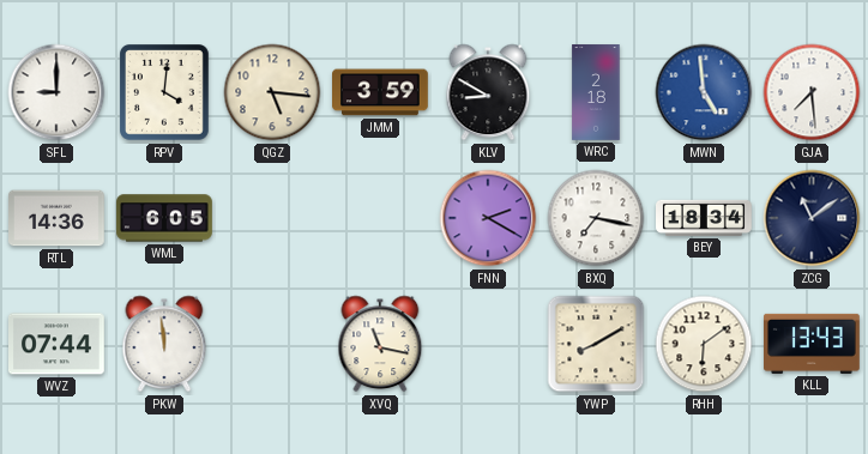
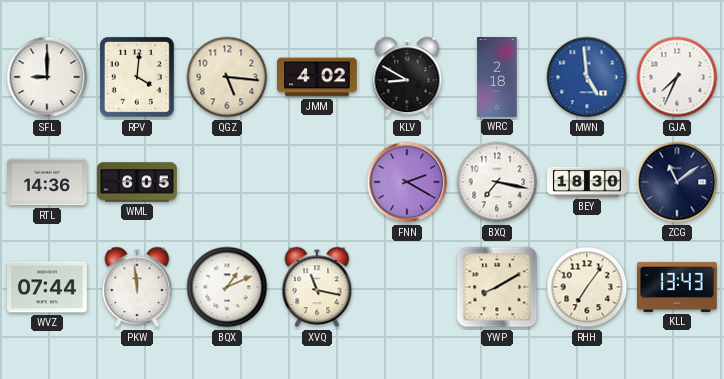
JMM: 3:59 -> 4:02
GJA: 7:29 -> 7:34
BEY: 18:34 -> 18:30
BQX: none -> 1:11
RHH: 6:09 -> 7:06
